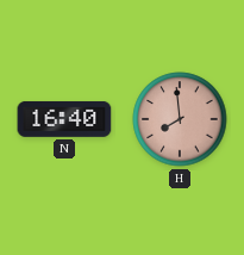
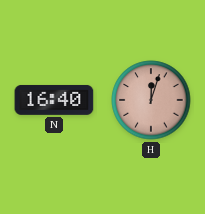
H: 7:59 -> 12:03
